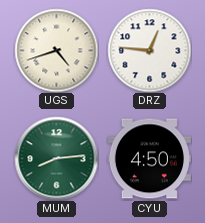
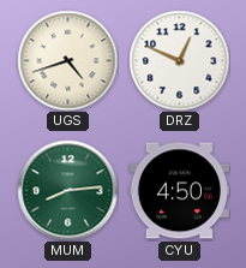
DRZ: 12:46 -> 12:49
